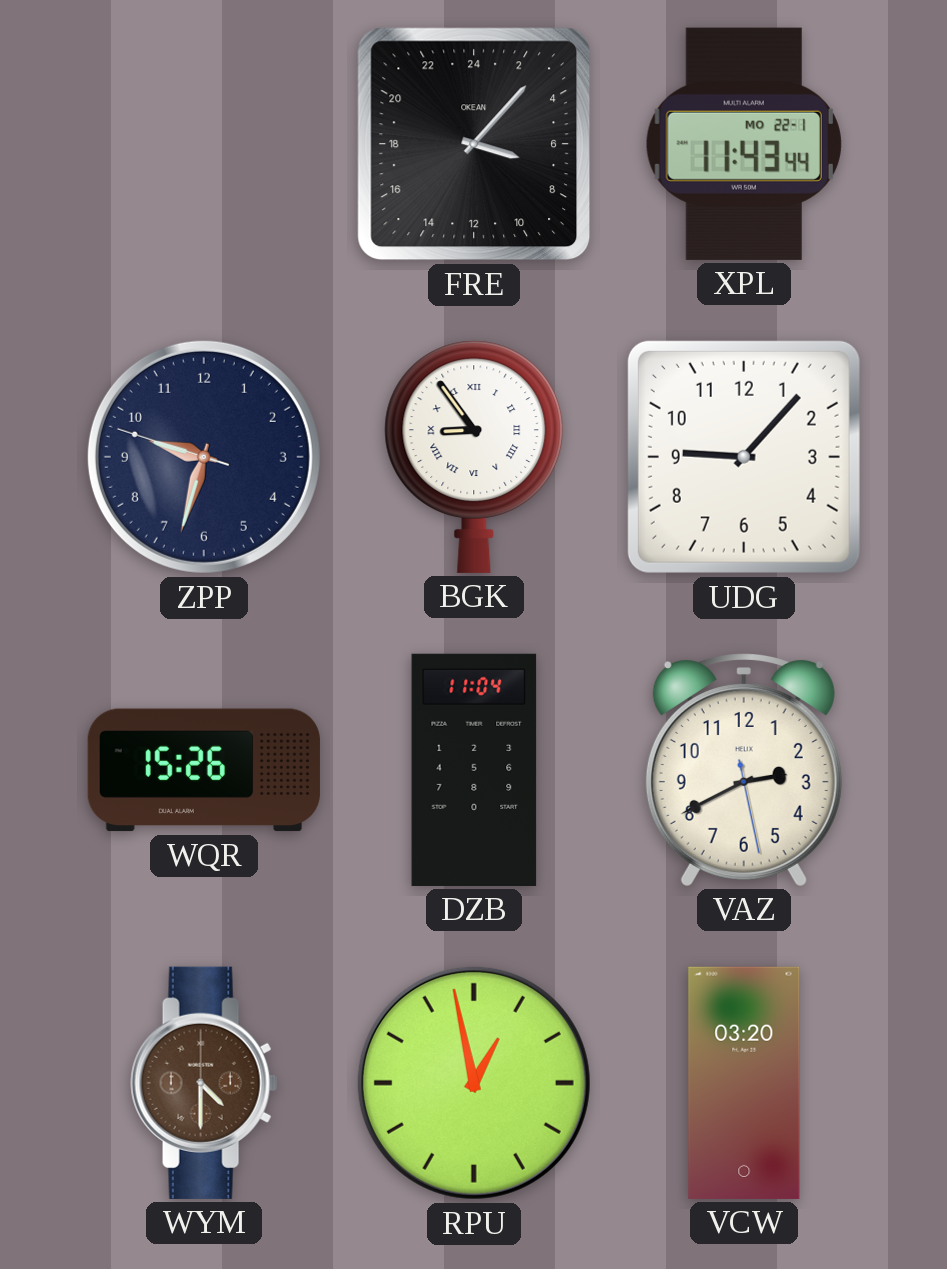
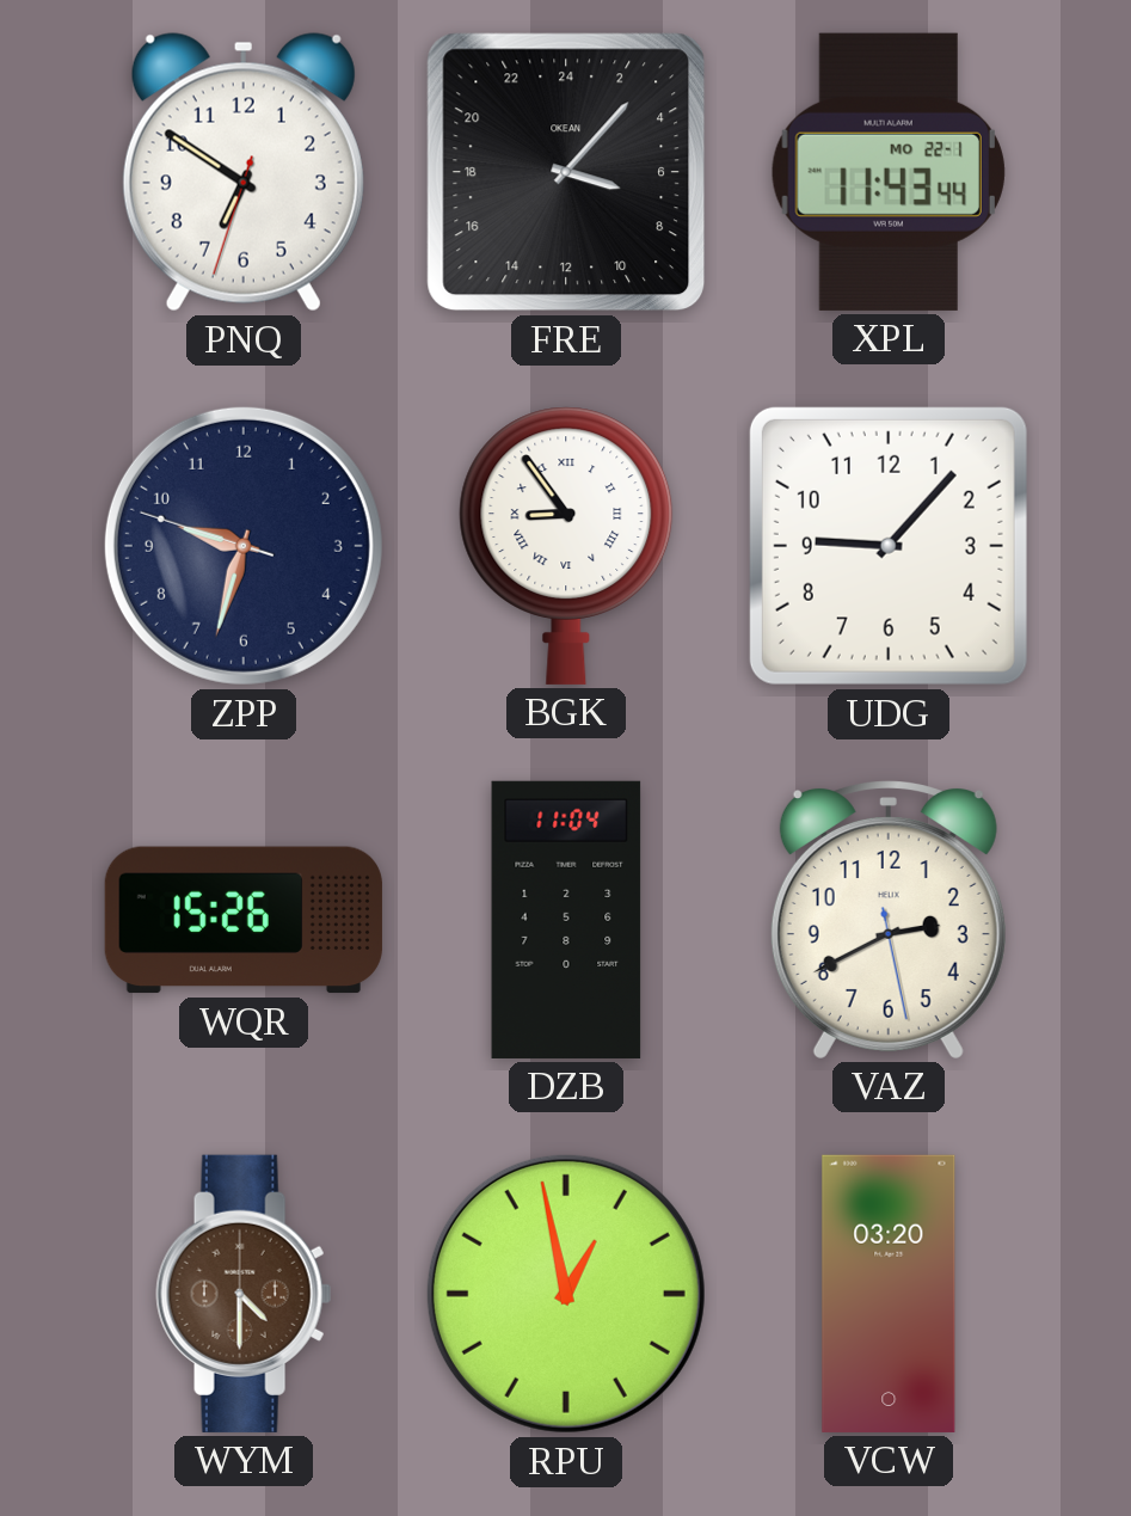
PNQ: none -> 6:50
